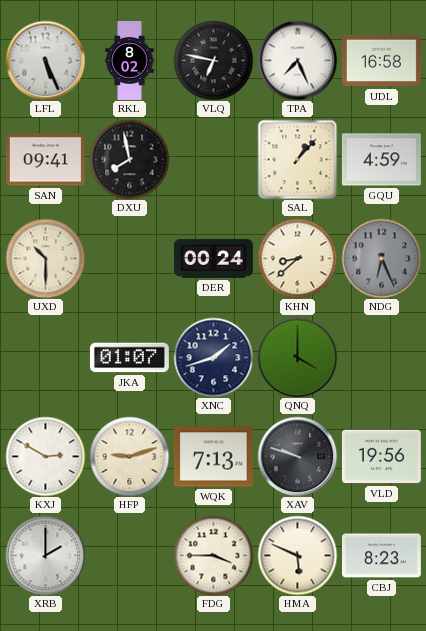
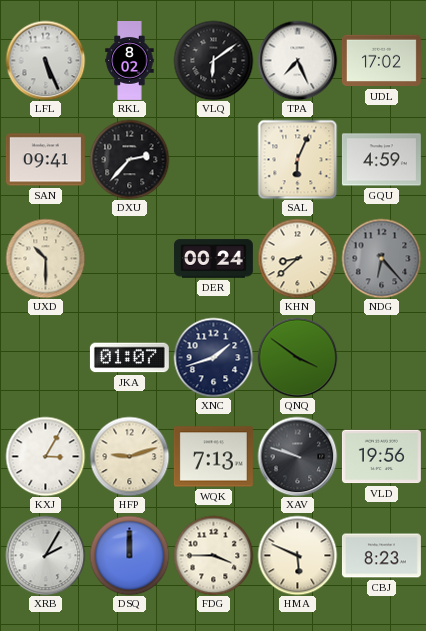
VLQ: 6:47 -> 6:09
UDL: 16:58 -> 17:02
DXU: 7:58 -> 2:37
SAL: 1:07 -> 6:04
NDG: 6:26 -> 6:23
QNQ: 4:00 -> 3:51
KXJ: 2:50 -> 3:05
XRB: 2:00 -> 2:05
DSQ: none -> 12:00
